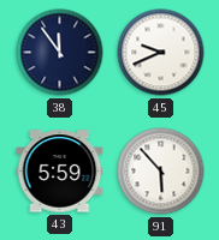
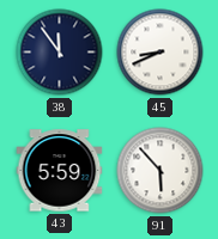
45: 9:41 -> 8:41
